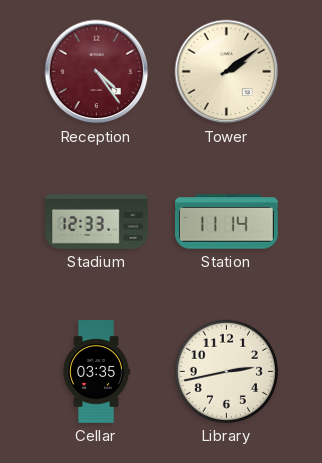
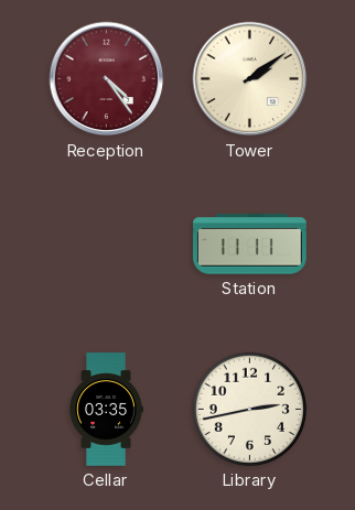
Stadium: 12:33 -> none
Station: 11:14 -> 11:11
